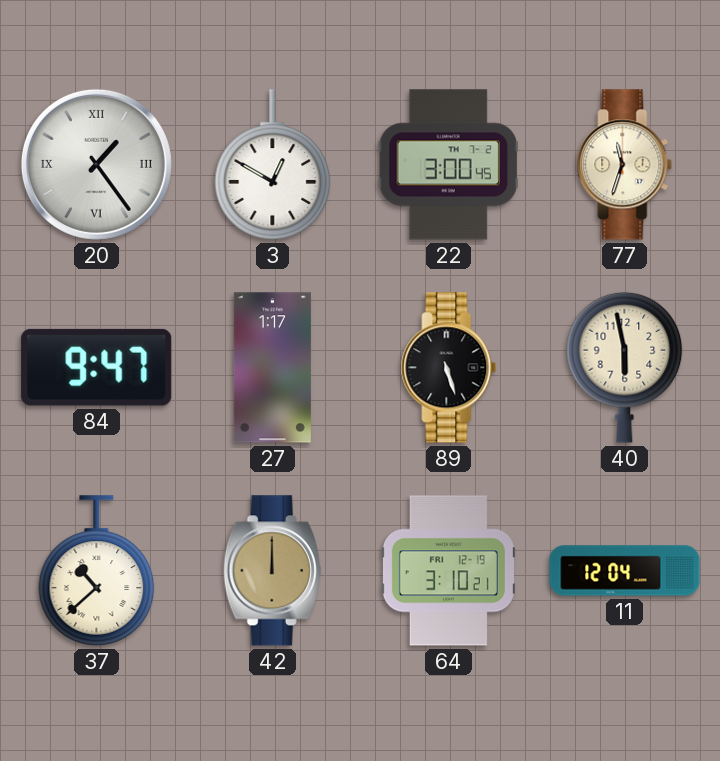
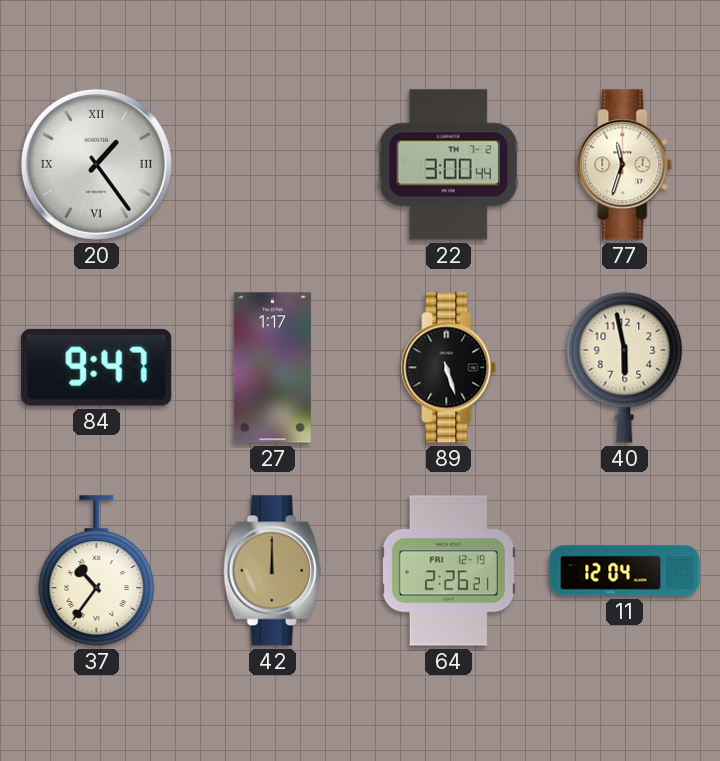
3: 12:50 -> none
22: 3:00:45 -> 3:00:44
37: 10:38 -> 10:36
64: 3:10 -> 2:26
